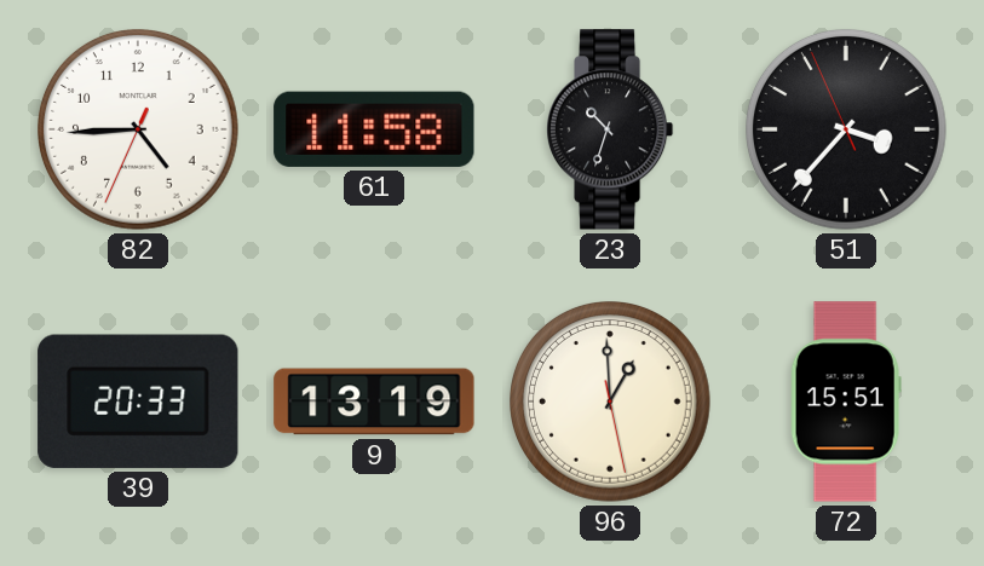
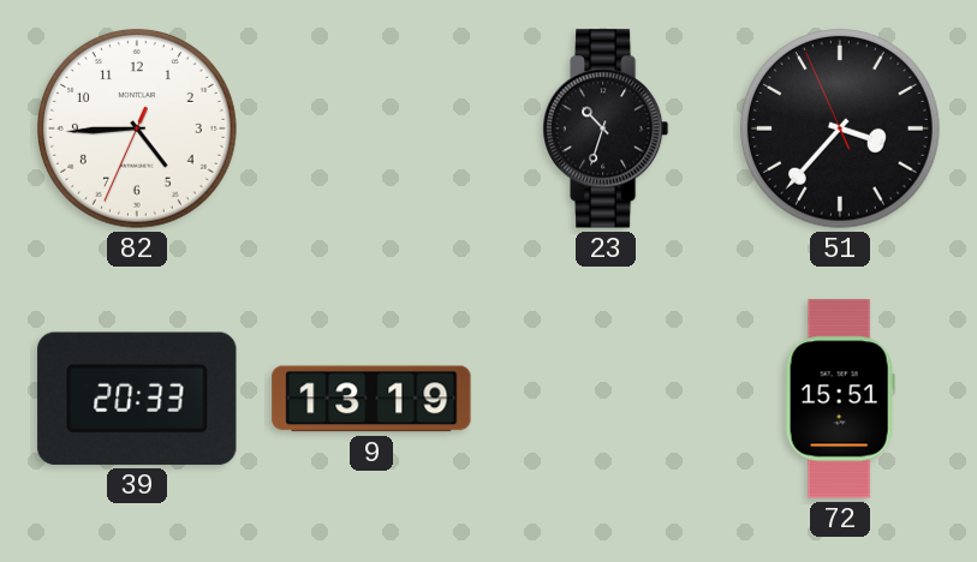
61: 11:58 -> none
96: 12:59 -> none
